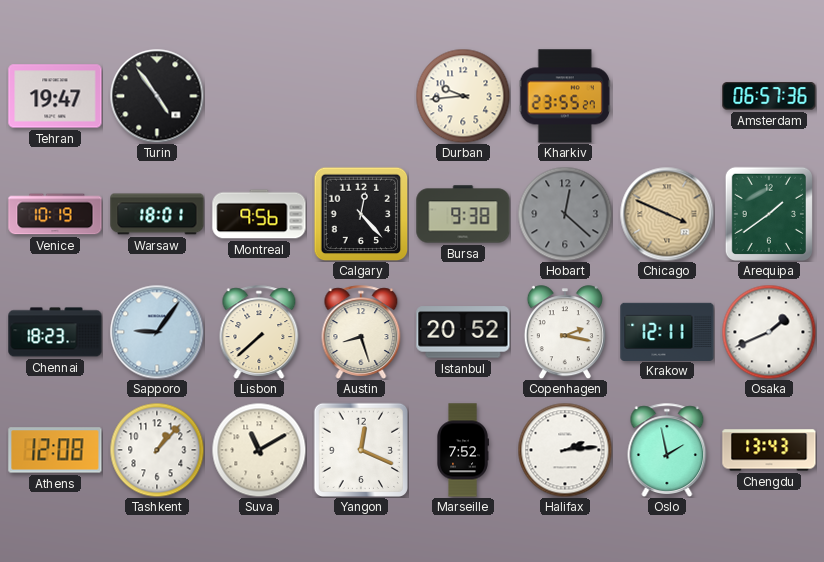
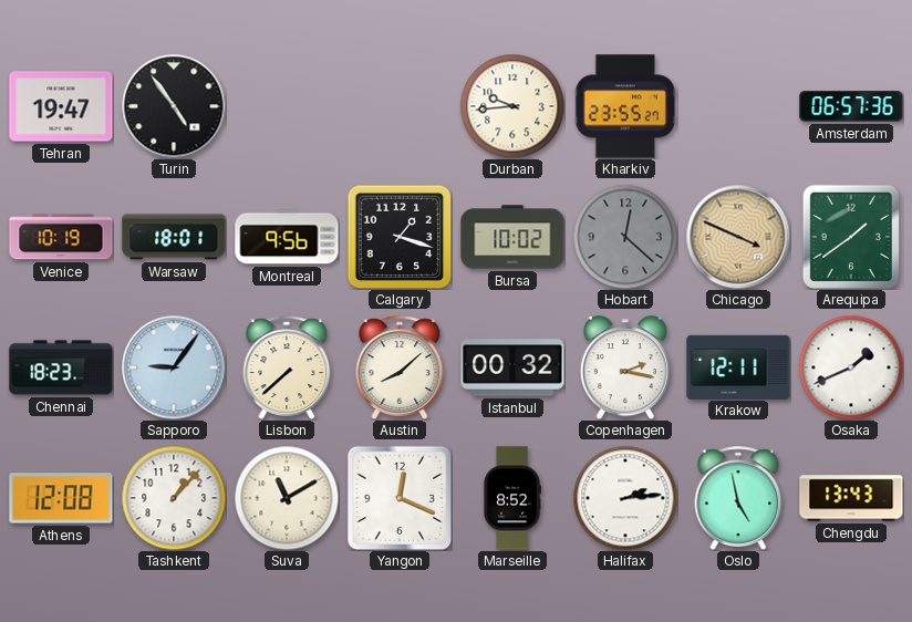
Calgary: 12:23 -> 1:18
Bursa: 9:38 -> 10:02
Austin: 8:27 -> 8:08
Istanbul: 20:52 -> 00:32
Marseille: 7:52 -> 8:52
Oslo: 1:58 -> 4:58
